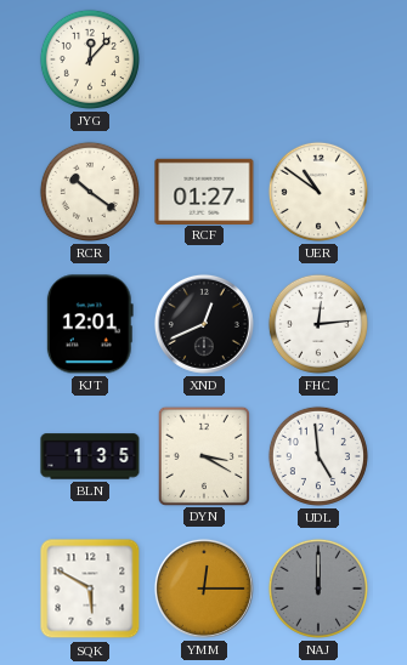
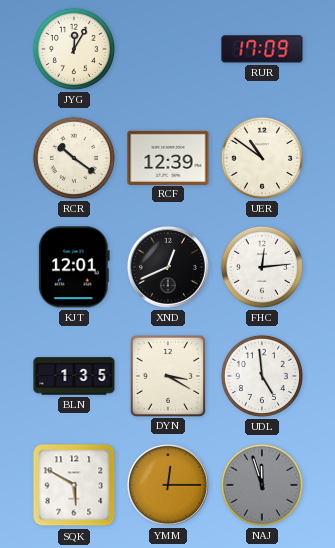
JYG: 12:07 -> 12:05
RUR: none -> 17:09
RCF: 01:27 -> 12:39
NAJ: 12:00 -> 11:57
